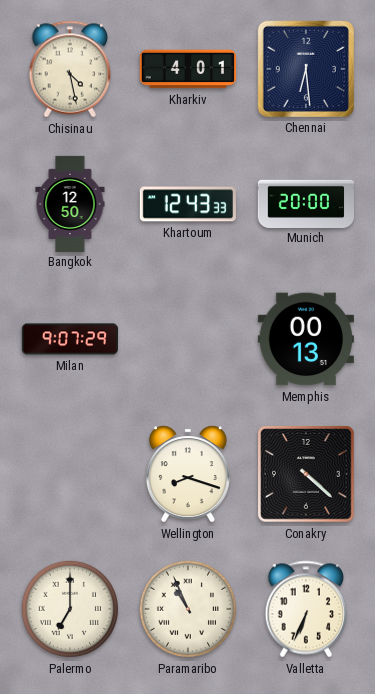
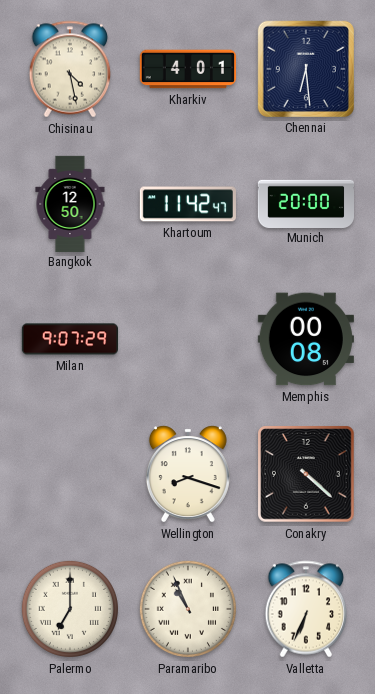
Khartoum: 12:43 -> 11:42
Memphis: 00:13 -> 00:08
